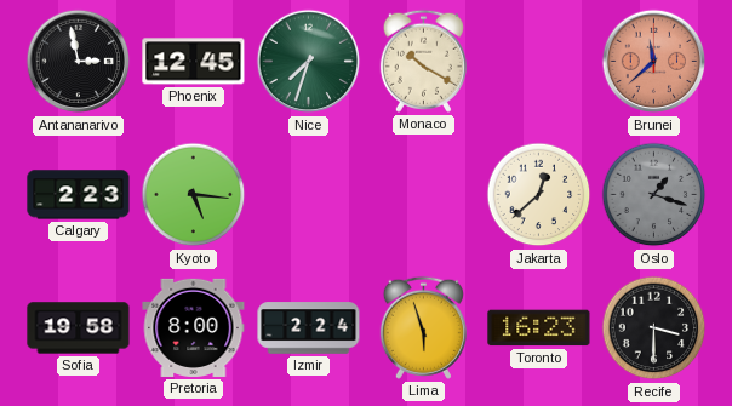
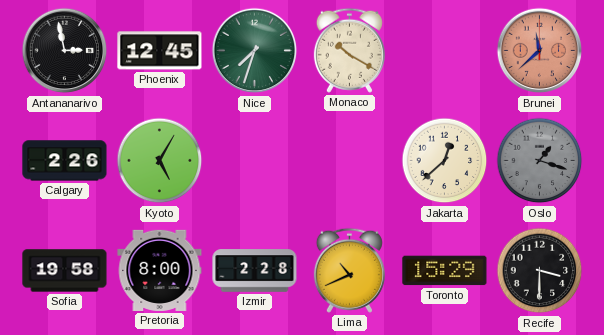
Calgary: 2:23 -> 2:26
Kyoto: 5:16 -> 5:05
Izmir: 2:24 -> 2:28
Lima: 5:57 -> 10:41
Toronto: 16:23 -> 15:29
